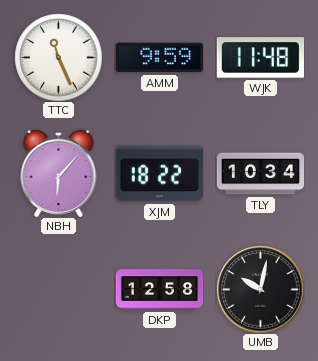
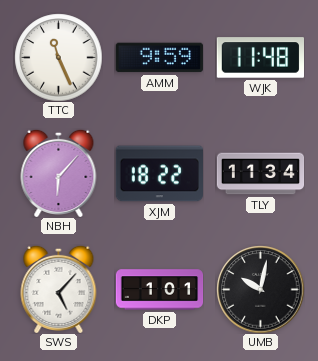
TLY: 10:34 -> 11:34
SWS: none -> 5:07
DKP: 12:58 -> 1:01
